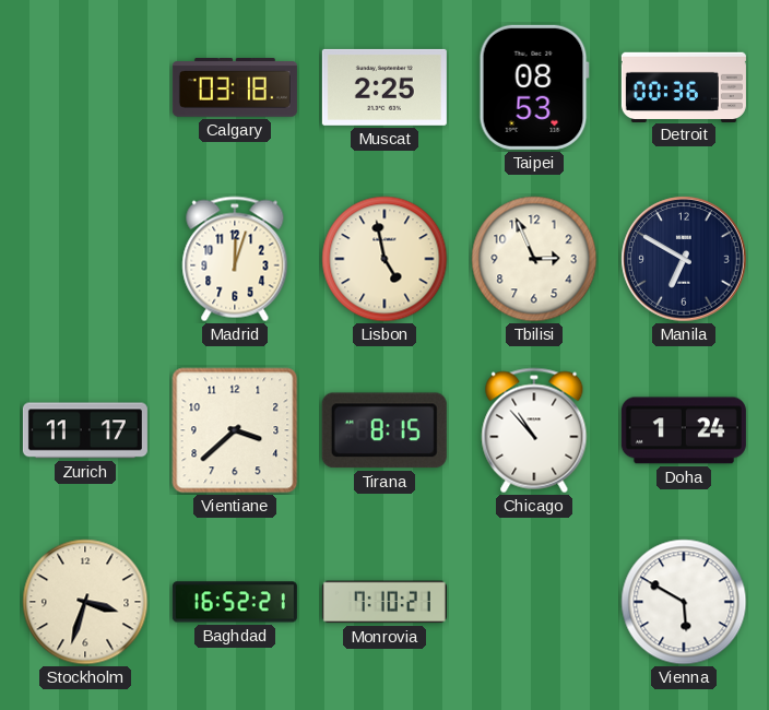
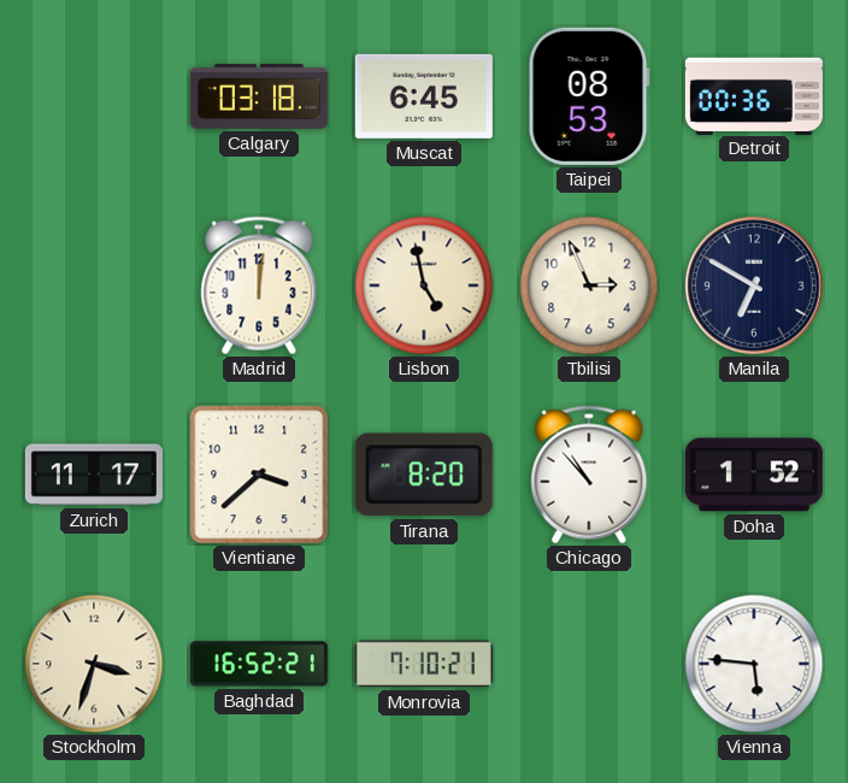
Muscat: 2:25 -> 6:45
Madrid: 12:03 -> 12:01
Tirana: 8:15 -> 8:20
Doha: 1:24 -> 1:52
Vienna: 5:50 -> 5:46
